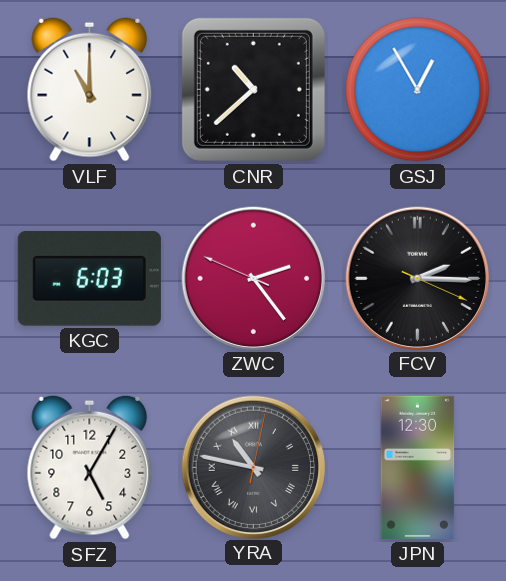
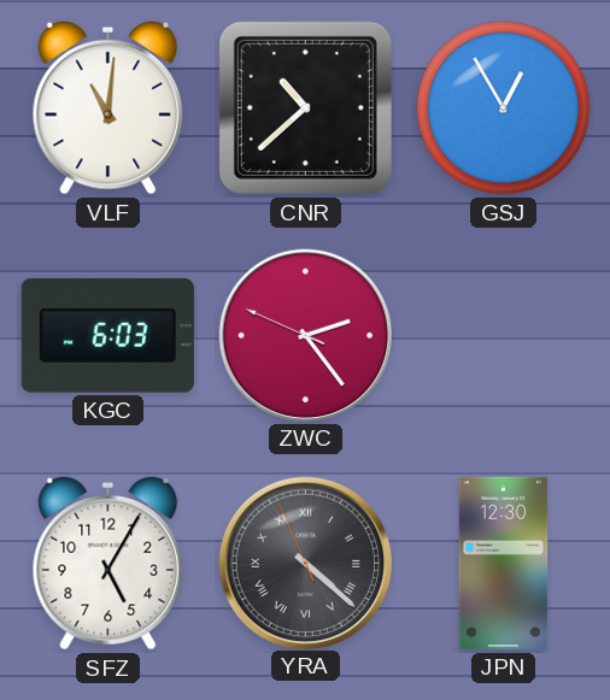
VLF: 11:00 -> 11:01
FCV: 2:15 -> none
YRA: 10:47 -> 4:21
